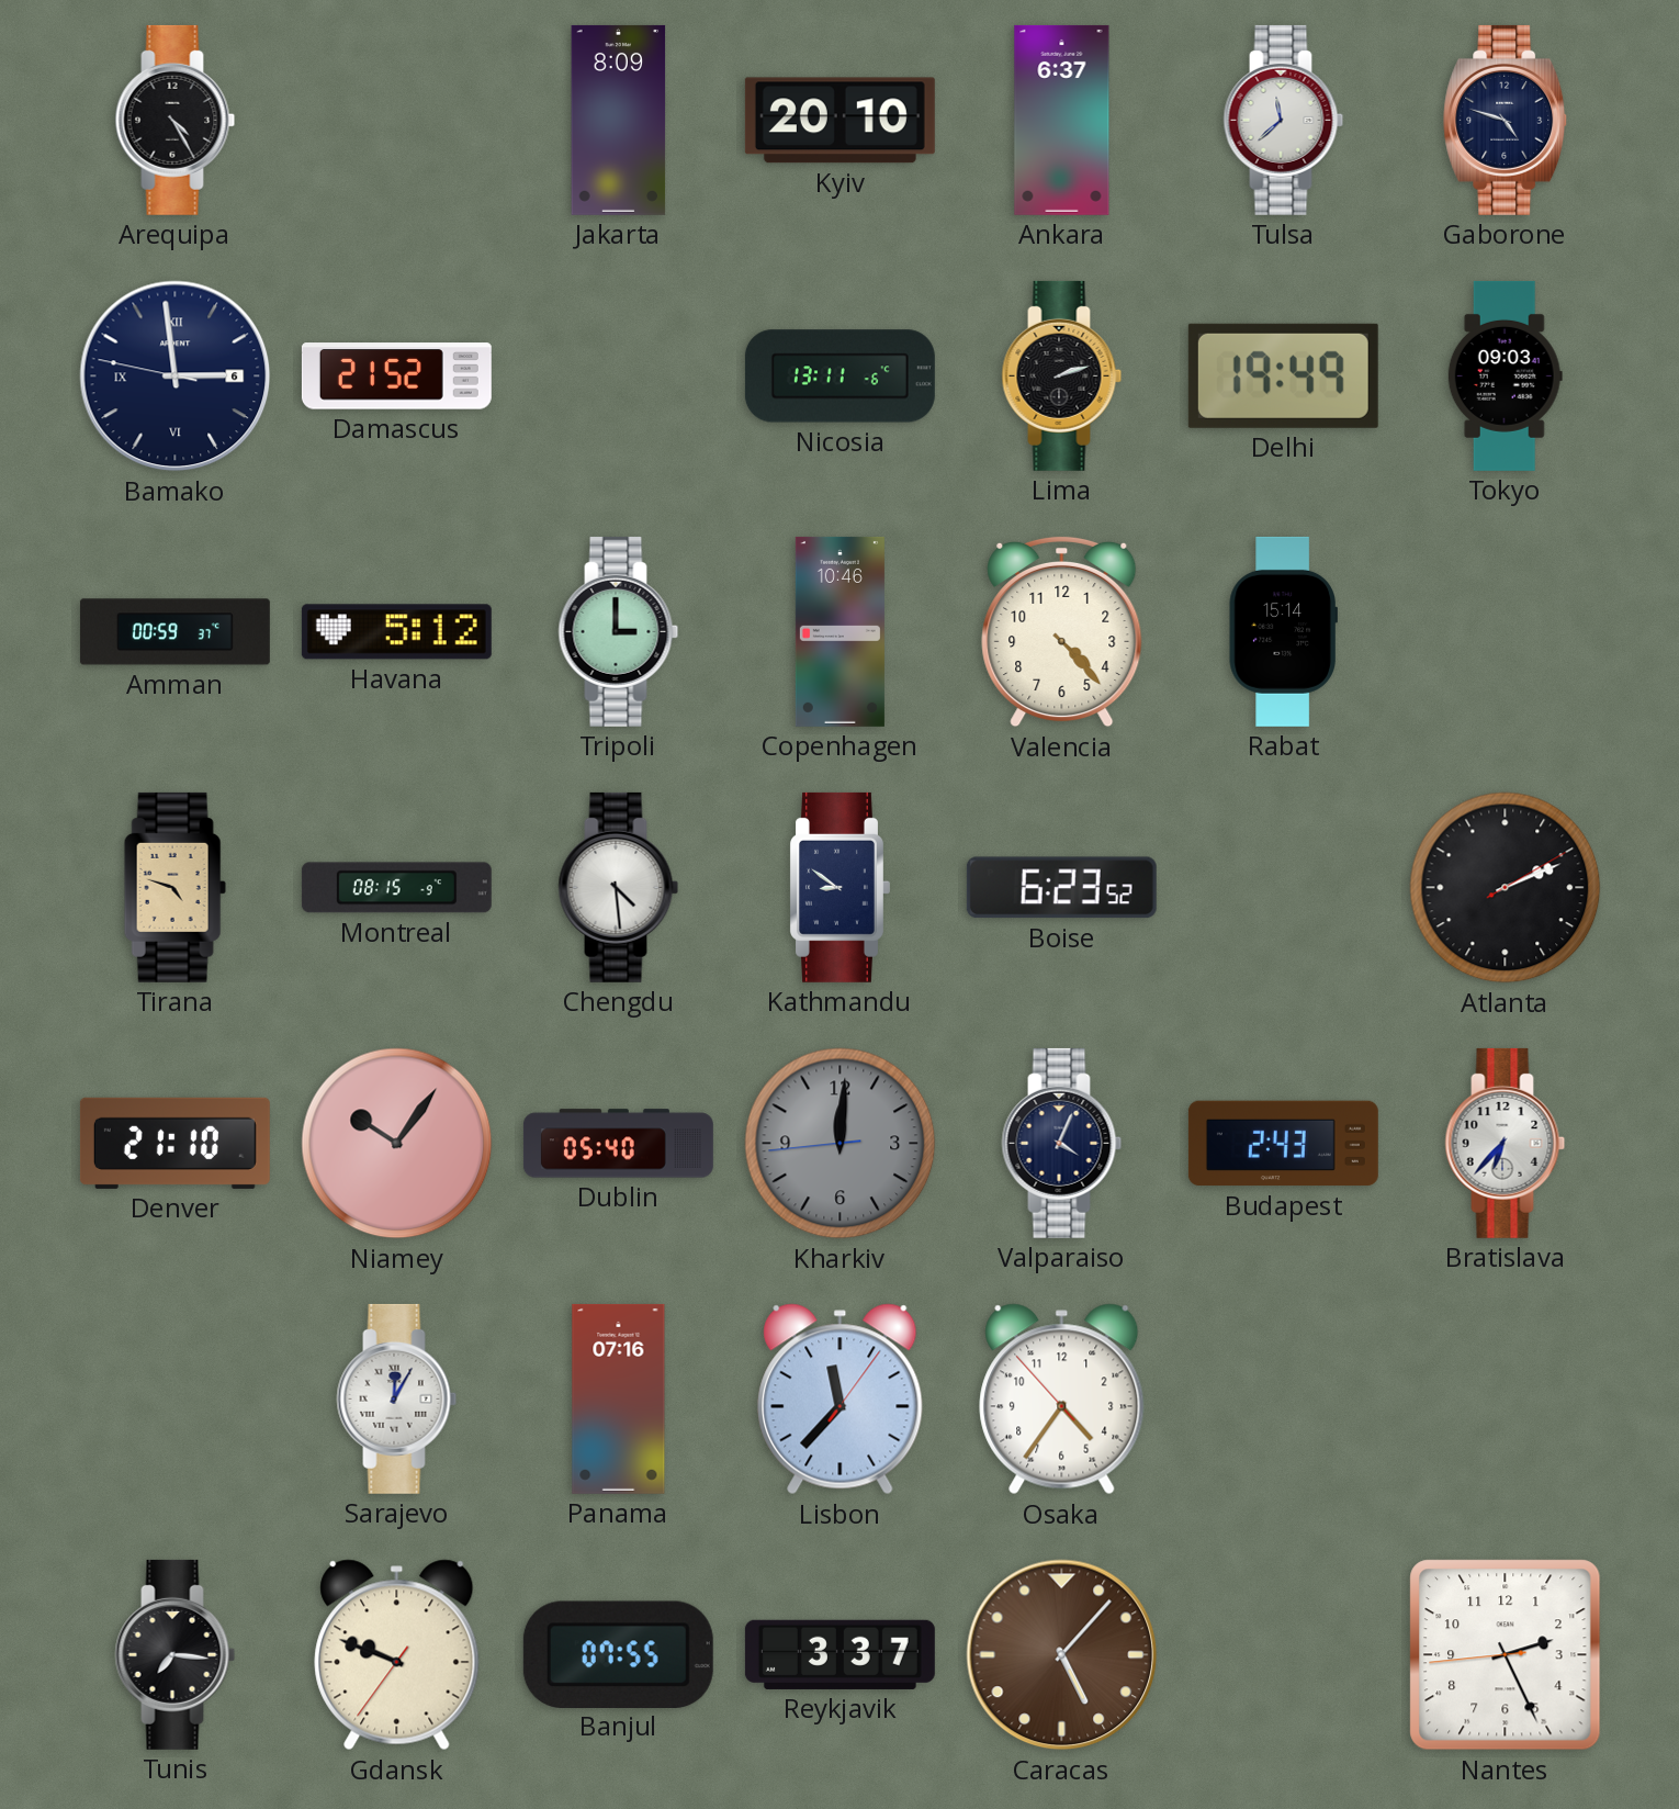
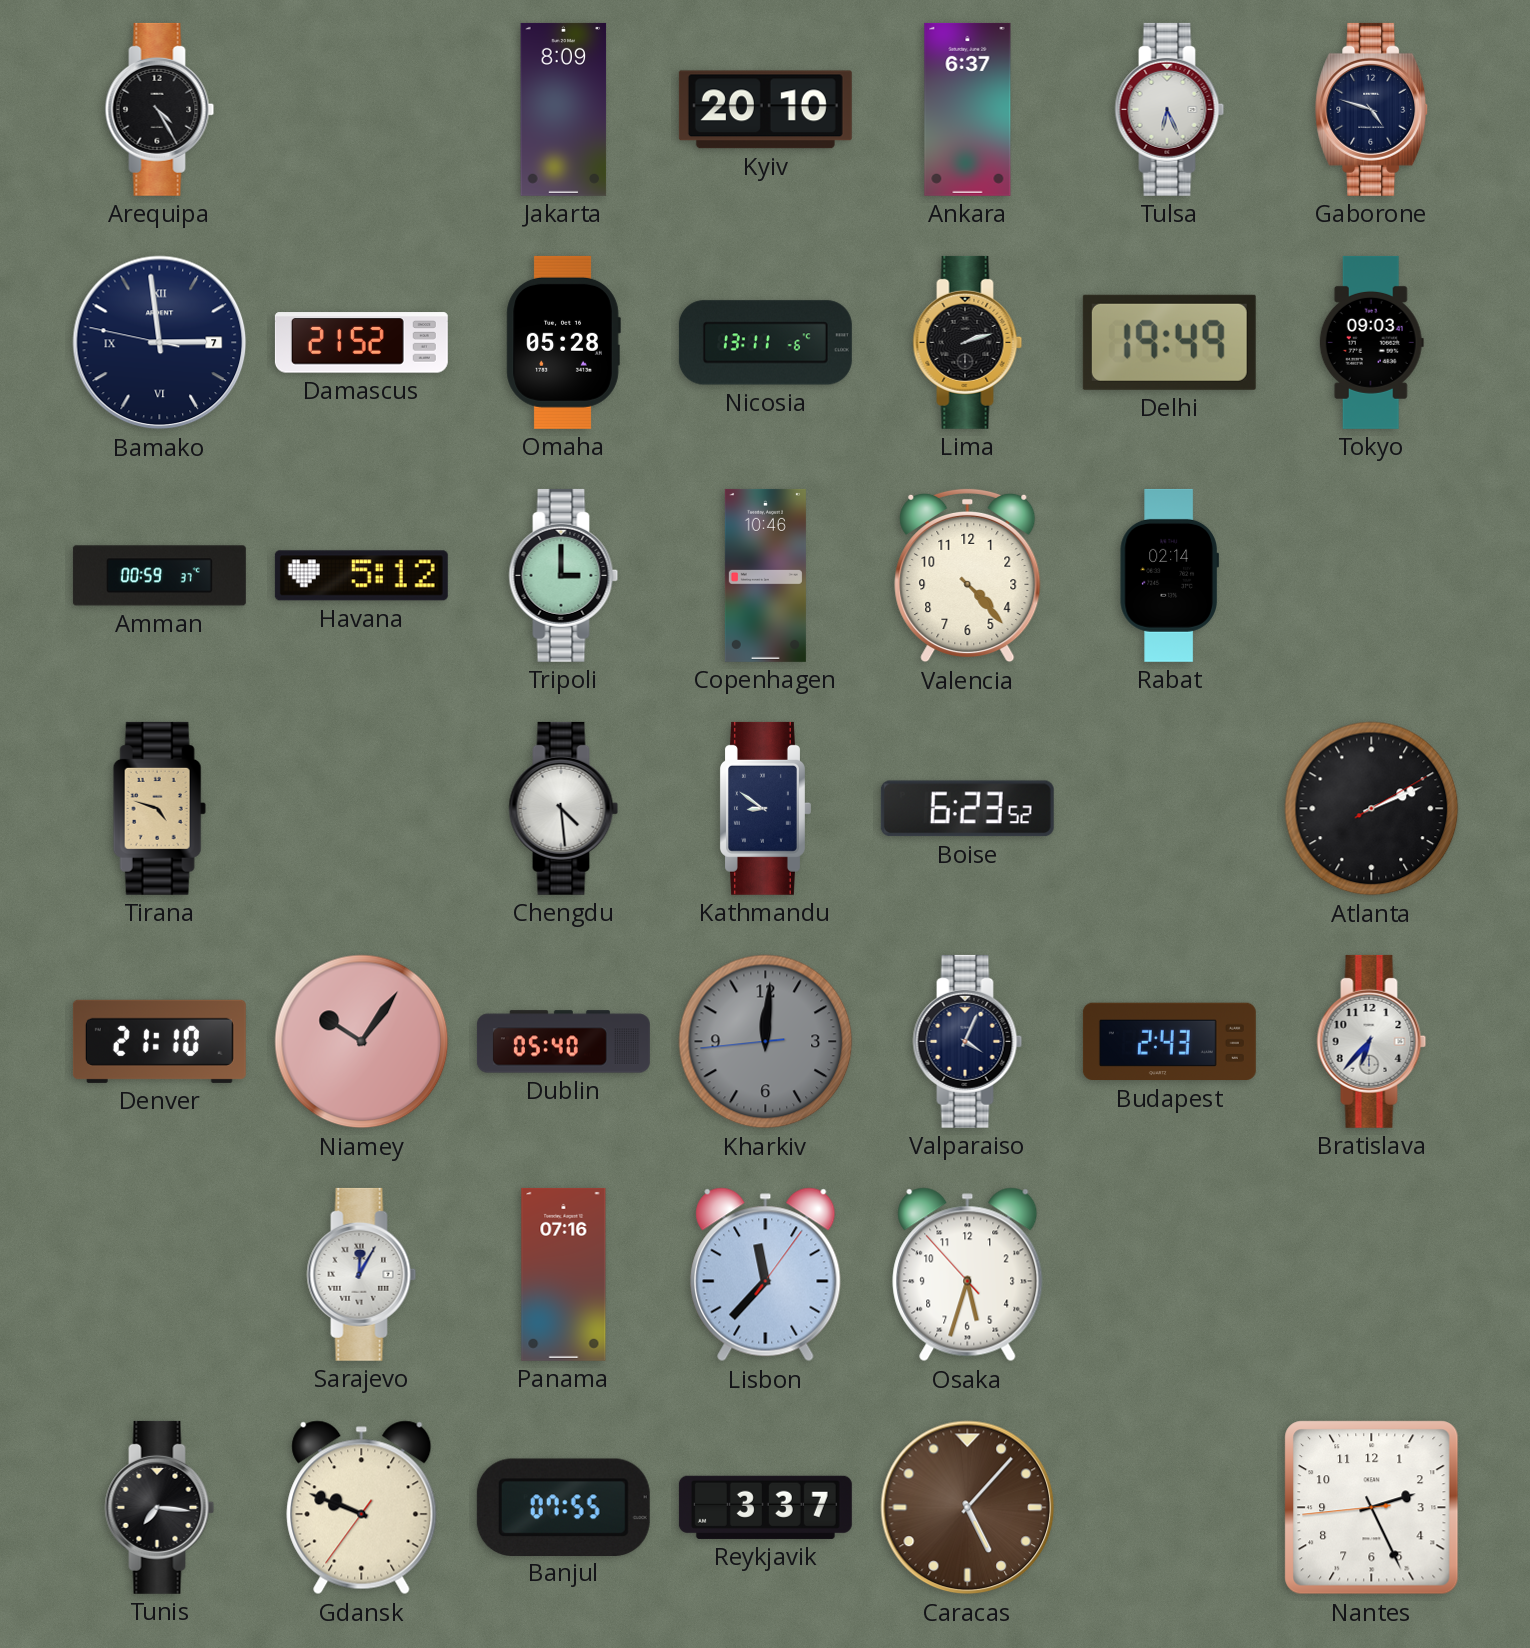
Tulsa: 11:38 -> 6:26
Bamako date: 6 -> 7
Omaha: none -> 05:28
Rabat: 15:14 -> 02:14
Montreal: 08:15 -> none
Osaka: 4:35 -> 5:32
